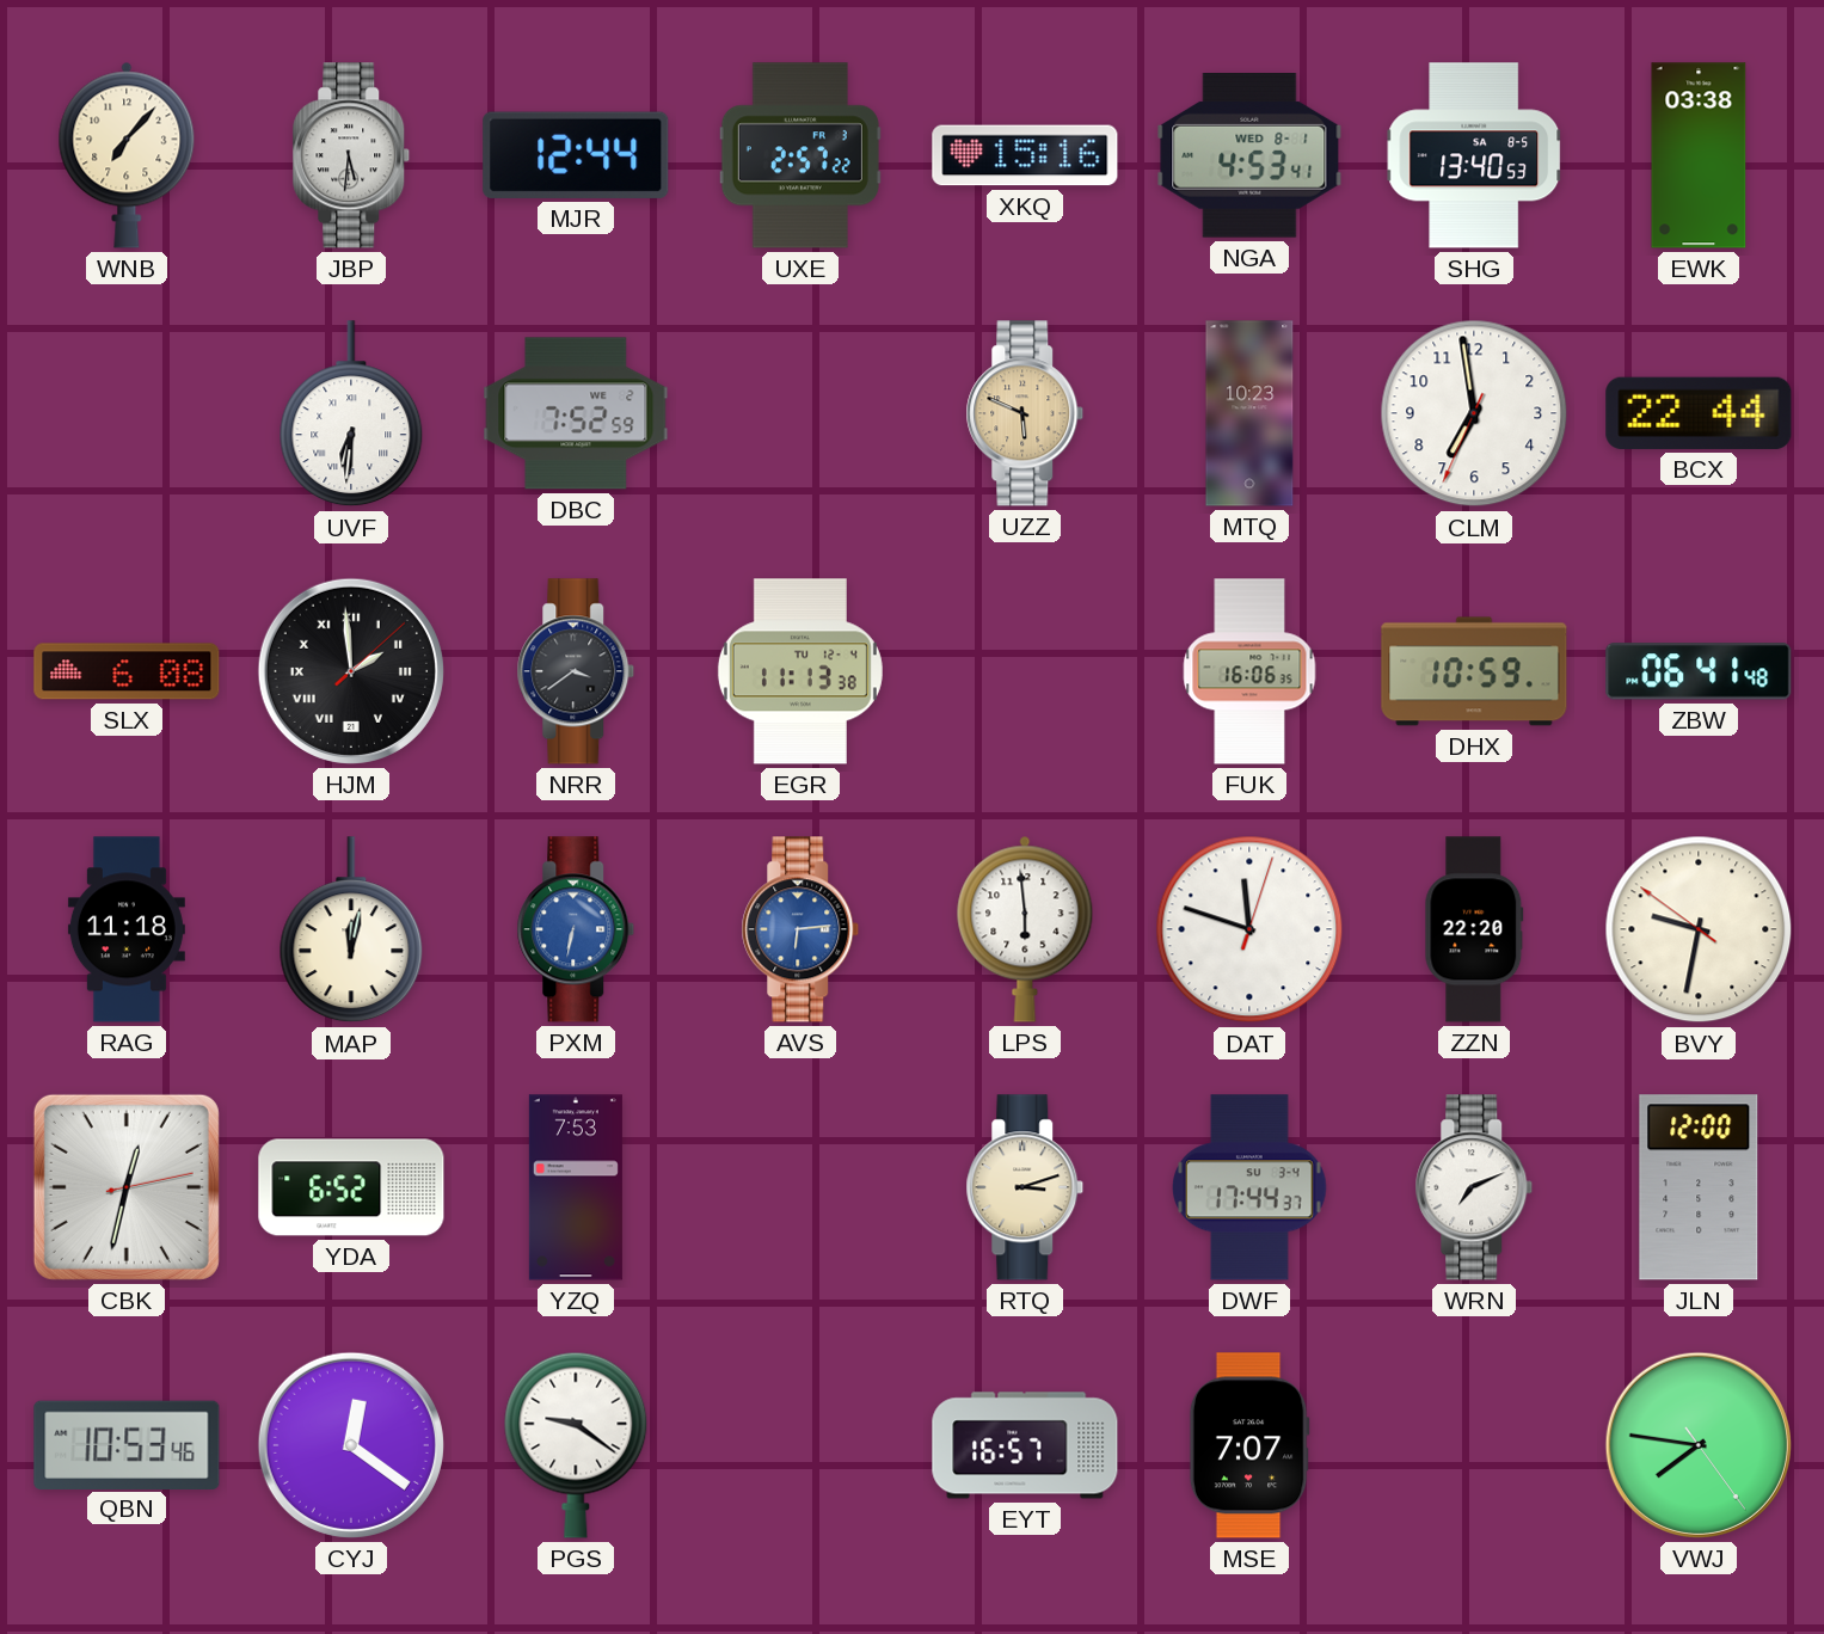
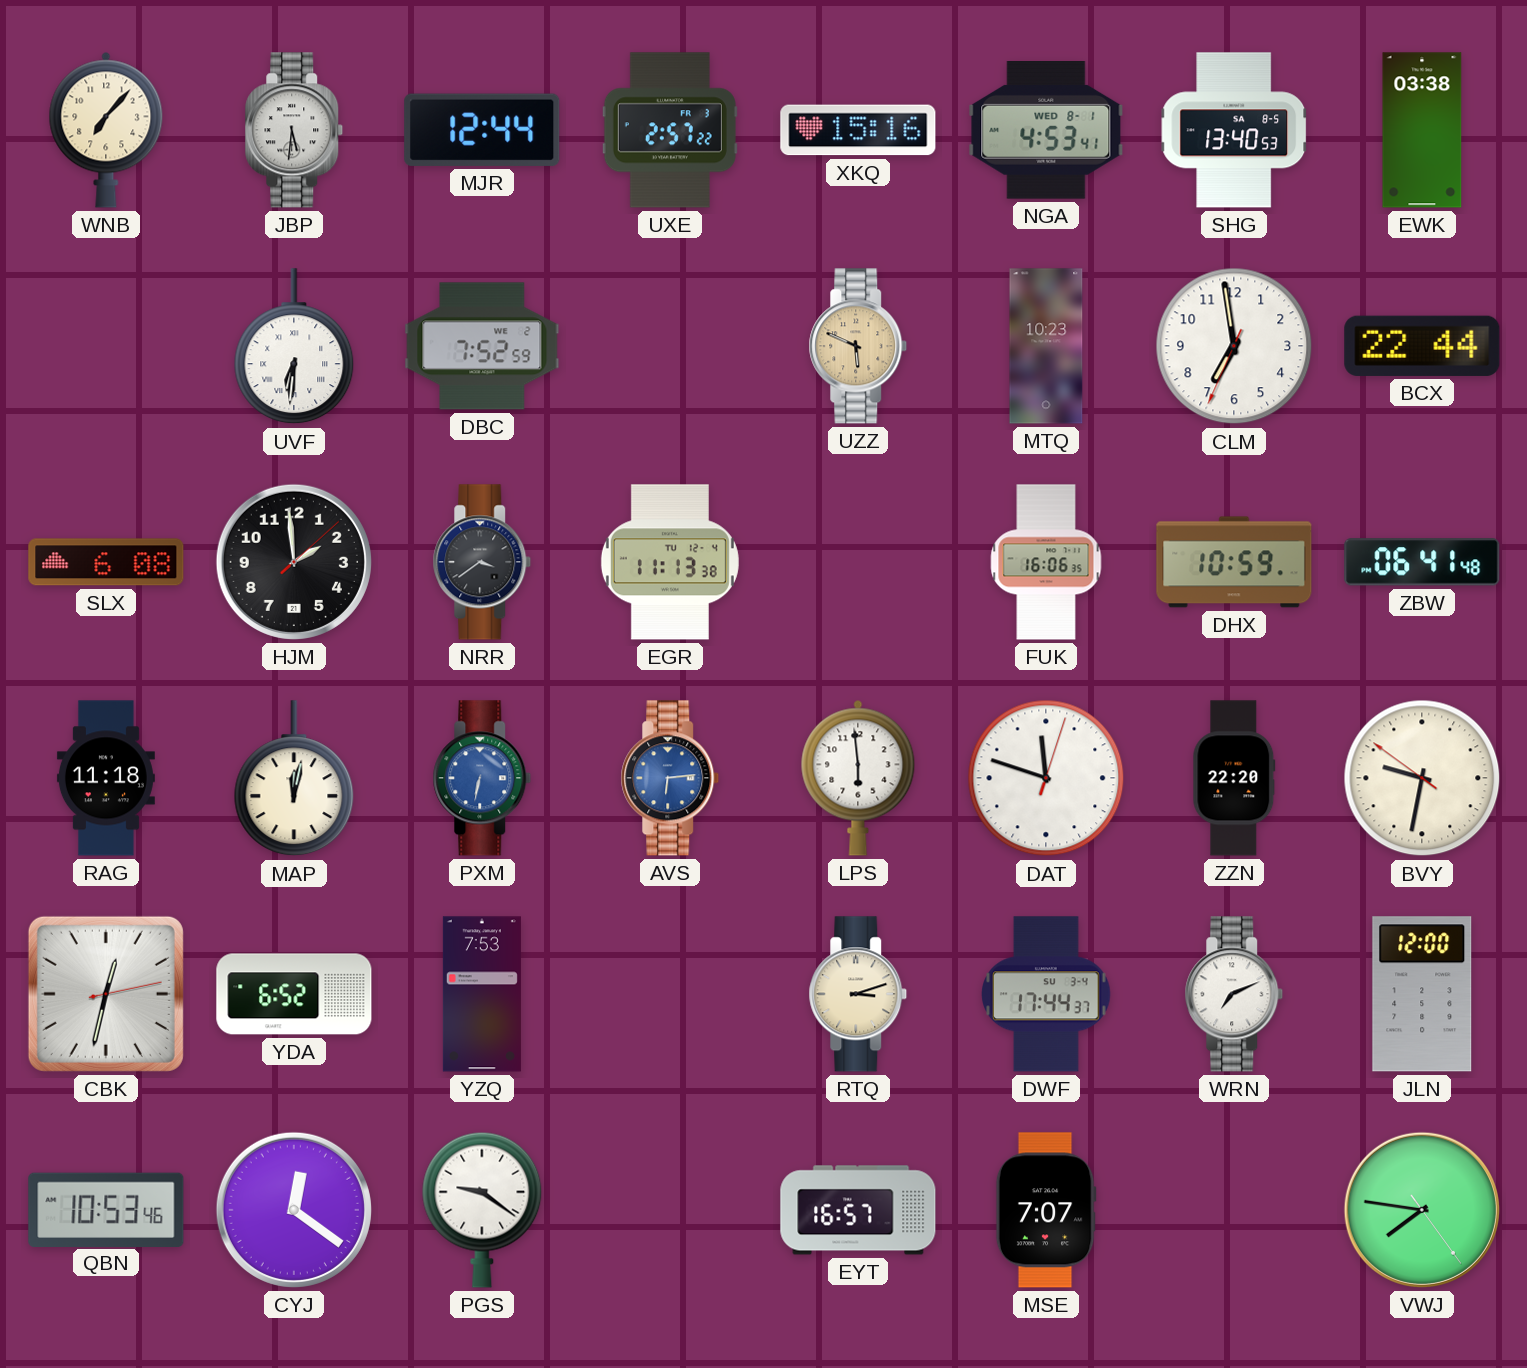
HJM numerals: Roman -> Arabic
